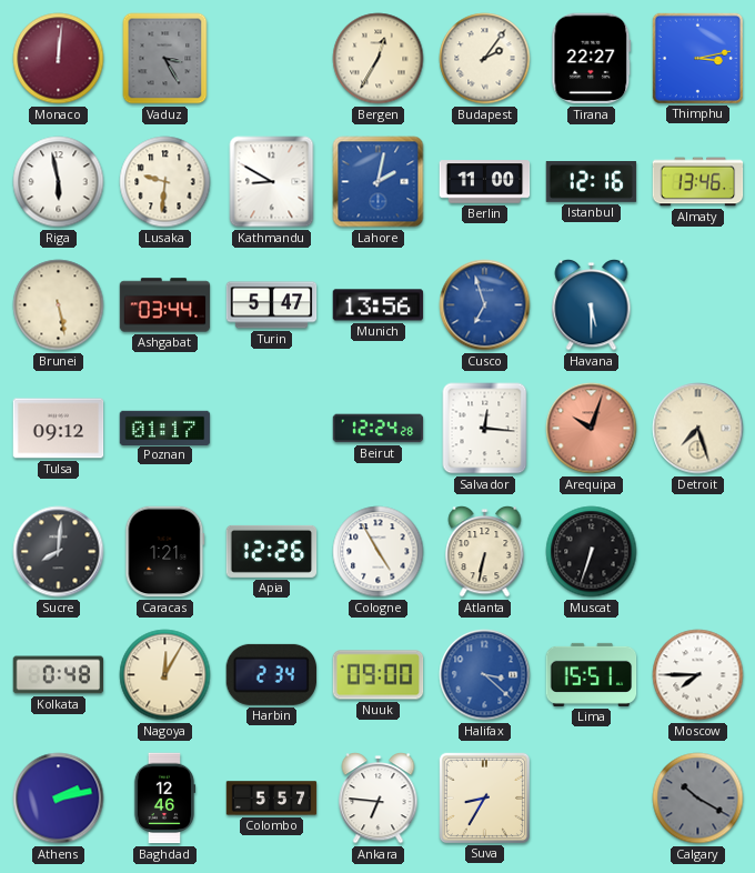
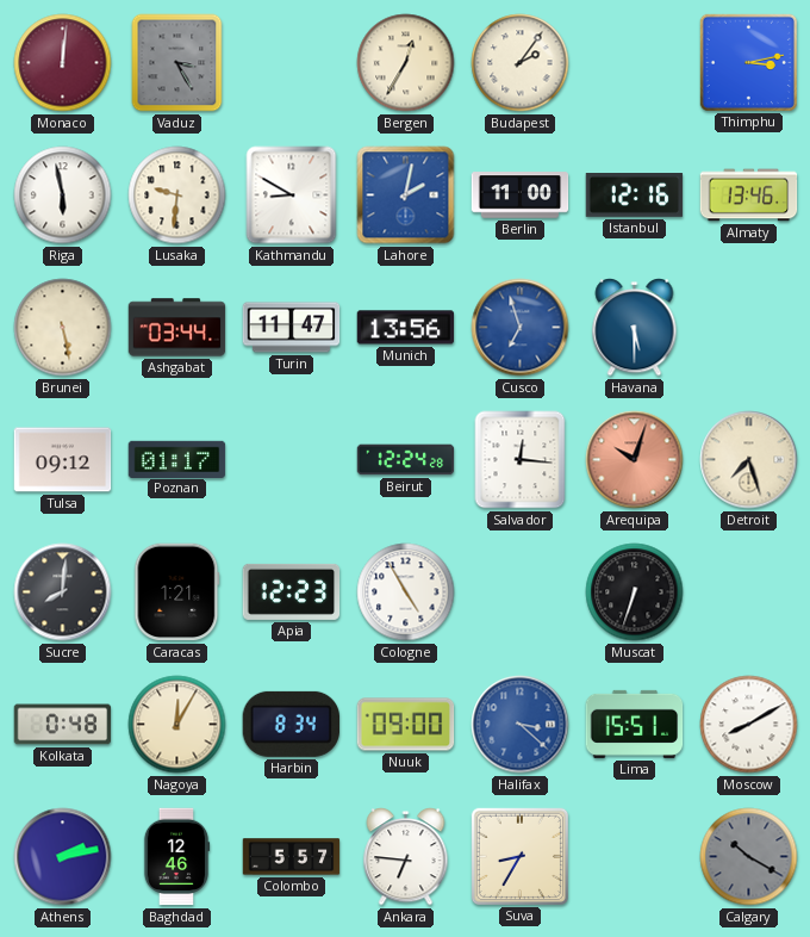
Tirana: 22:27 -> none
Turin: 5:47 -> 11:47
Apia: 12:26 -> 12:23
Atlanta: 6:32 -> none
Harbin: 2:34 -> 8:34
Moscow: 7:45 -> 8:10
